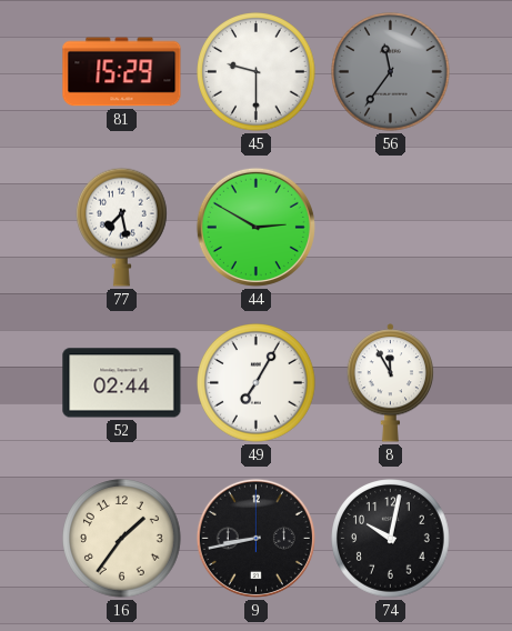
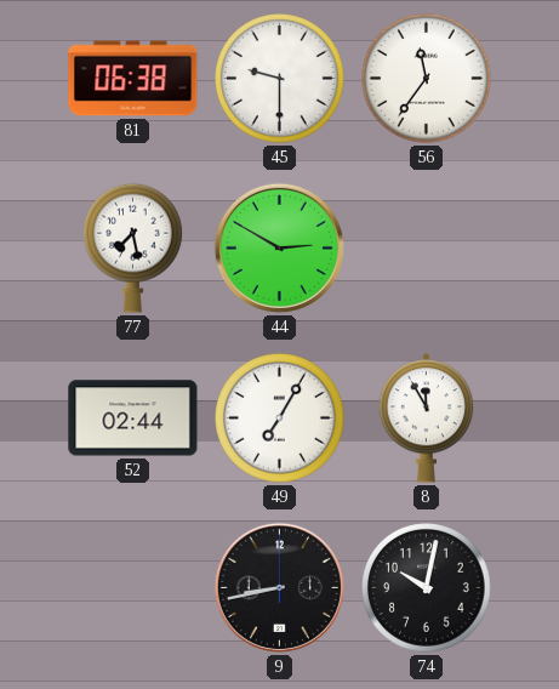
81: 15:29 -> 06:38
56 dial: grey -> white
16: 1:36 -> none
